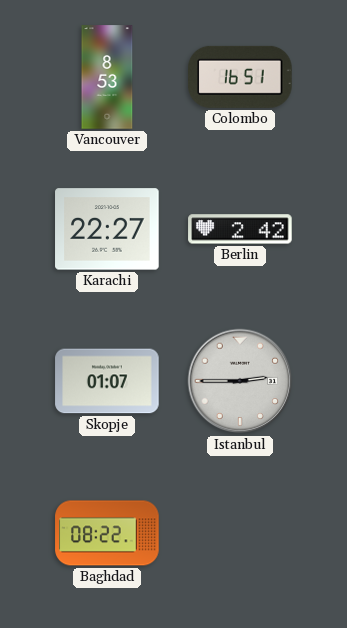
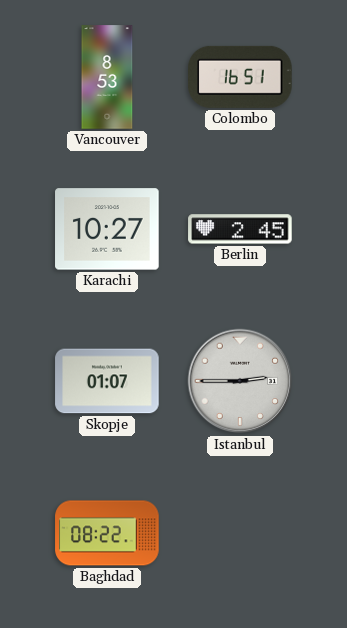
Karachi: 22:27 -> 10:27
Berlin: 2:42 -> 2:45
